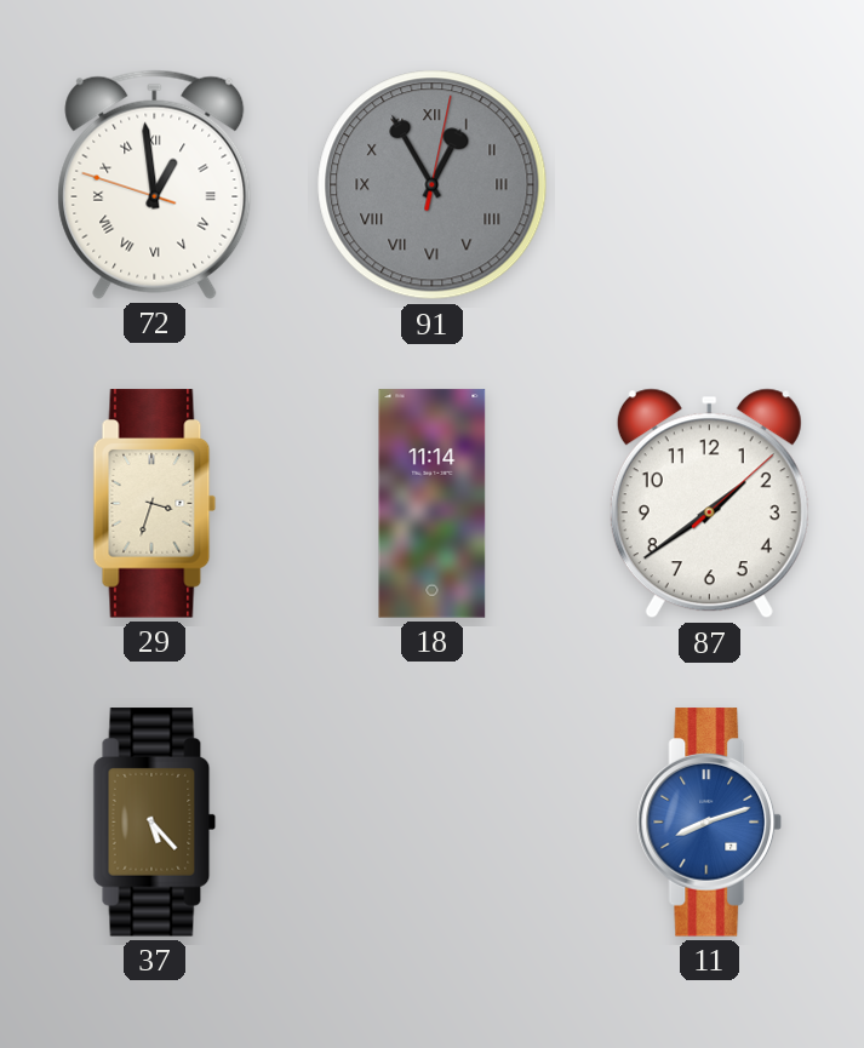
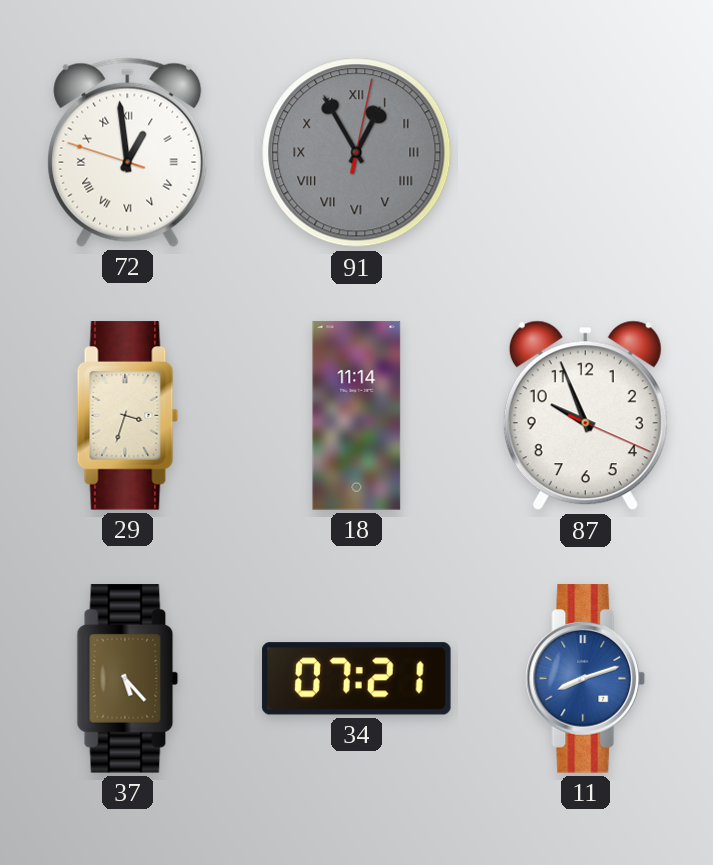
87: 1:39 -> 9:56
34: none -> 07:21
